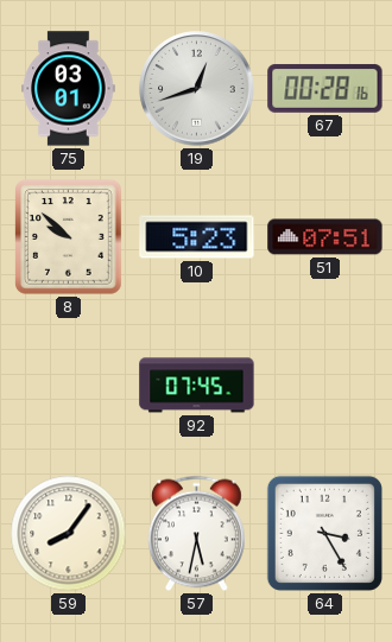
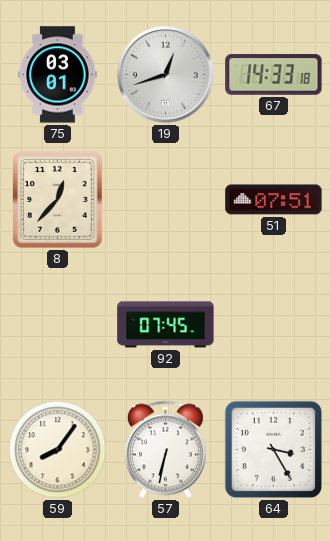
67: 00:28 -> 14:33
8: 9:52 -> 12:37
10: 5:23 -> none
57: 5:32 -> 6:32
